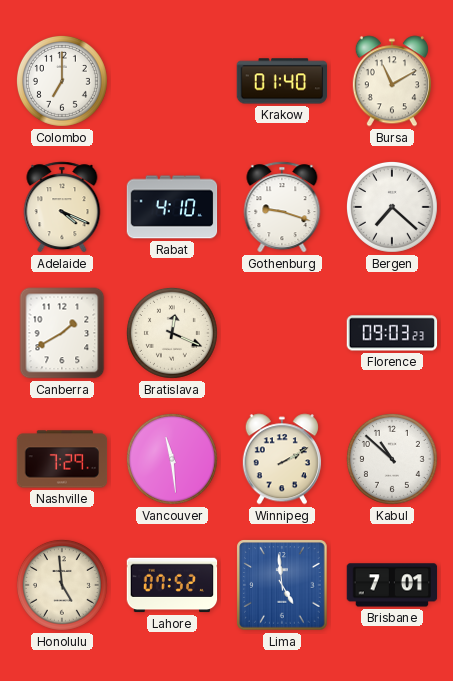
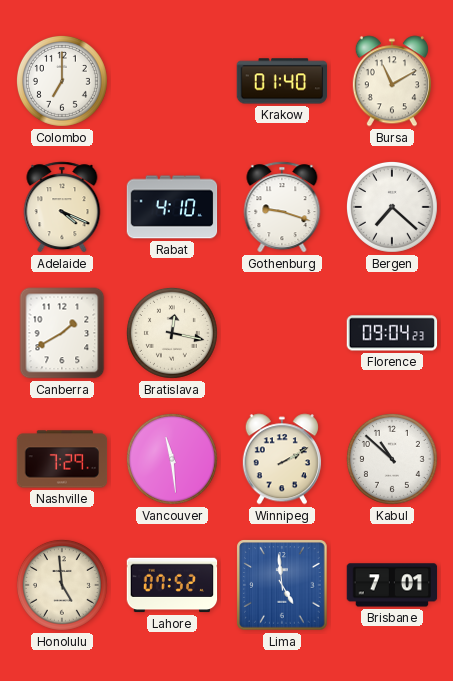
Bratislava: 12:19 -> 12:17
Florence: 09:03 -> 09:04
